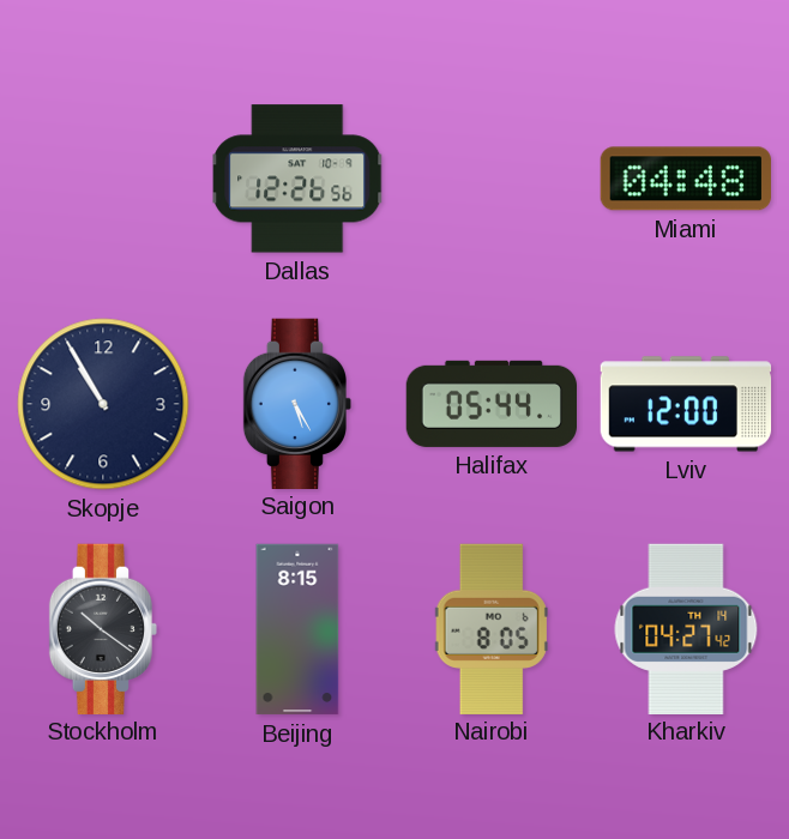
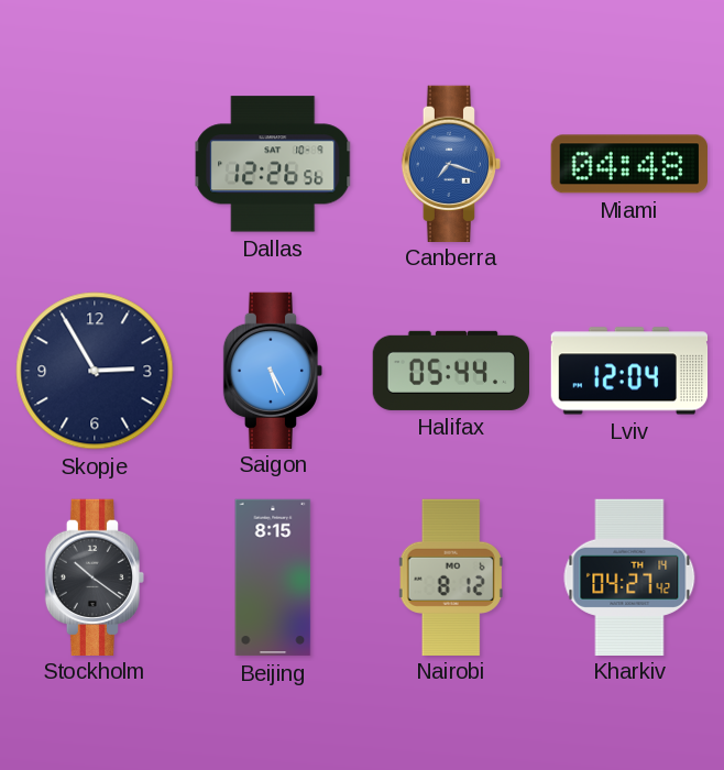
Canberra: none -> 7:18
Skopje: 10:55 -> 2:55
Lviv: 12:00 -> 12:04
Nairobi: 8:05 -> 8:12
